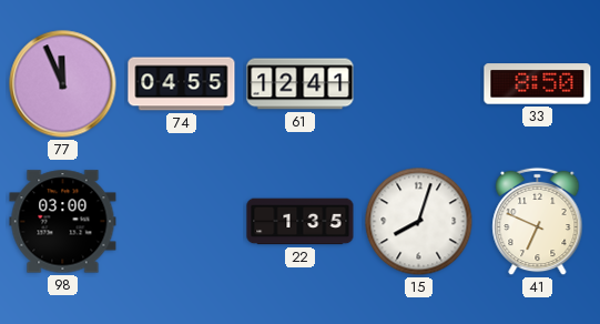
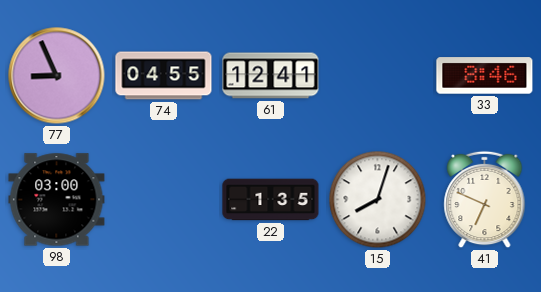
77: 11:56 -> 8:56
33: 8:50 -> 8:46
